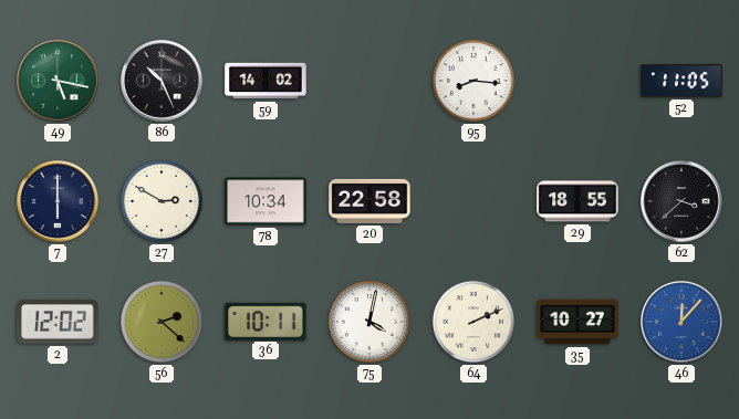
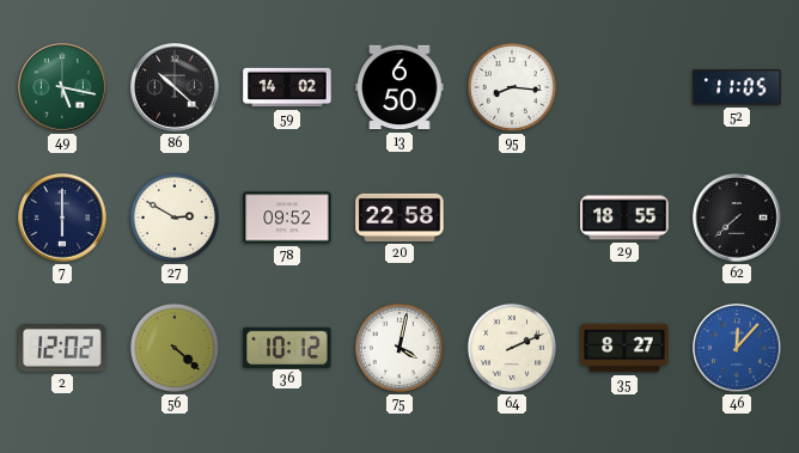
86: 10:26 -> 10:22
13: none -> 6:50
78: 10:34 -> 09:52
62: 3:38 -> 7:38
56: 2:22 -> 4:22
36: 10:11 -> 10:12
35: 10:27 -> 8:27
